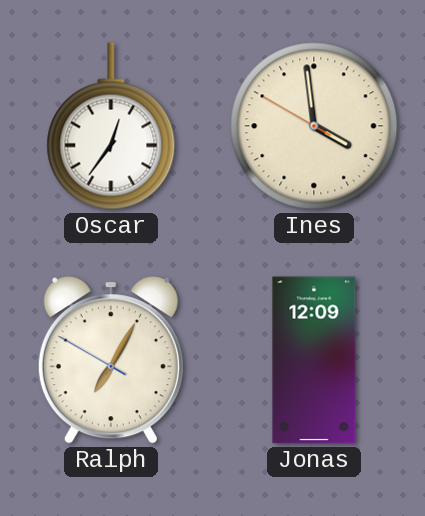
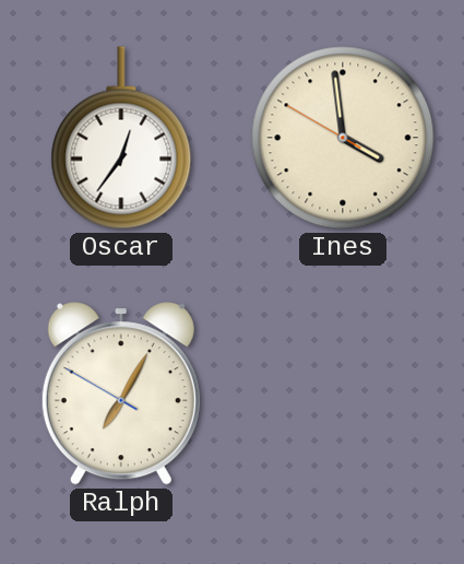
Jonas: 12:09 -> none
